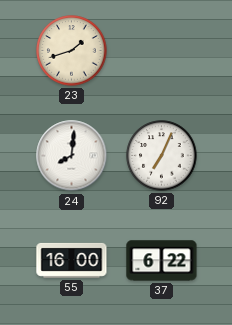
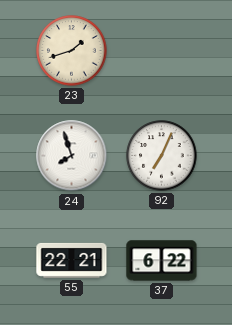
24: 8:01 -> 7:57
55: 16:00 -> 22:21
